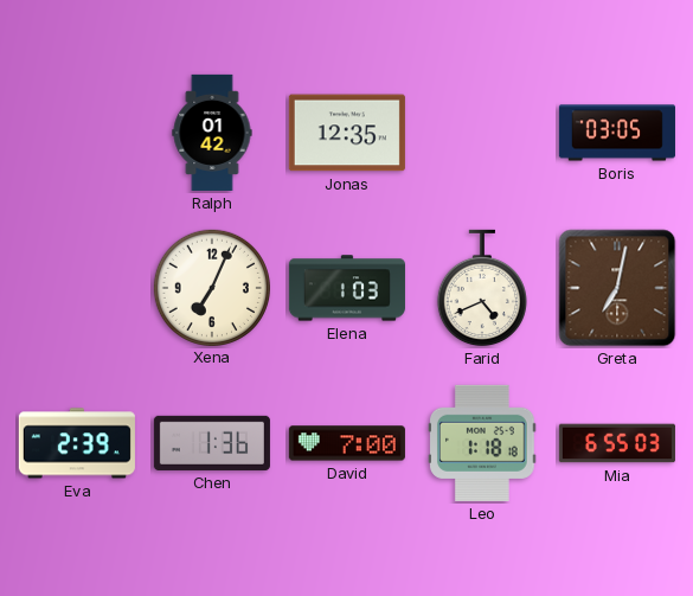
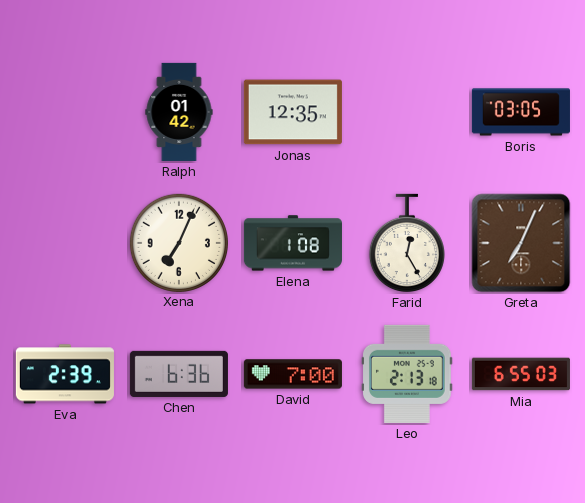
Elena: 1:03 -> 1:08
Farid: 4:41 -> 12:25
Greta: 7:02 -> 7:04
Chen: 1:36 -> 6:36
Leo: 1:18 -> 2:13
